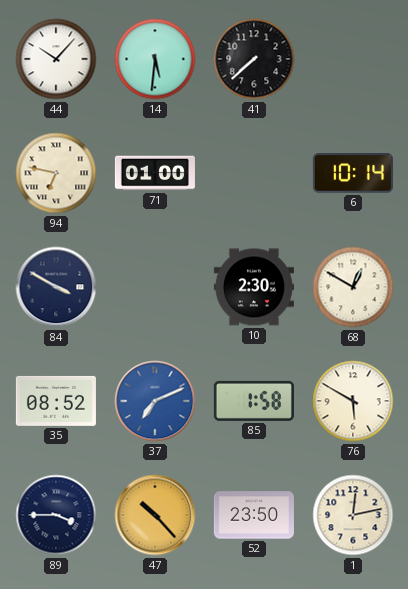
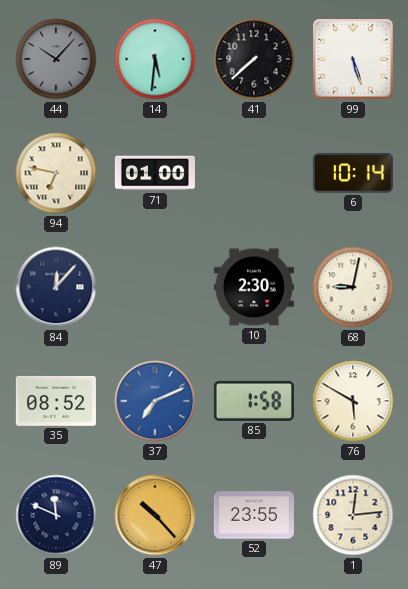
44 dial: white -> grey
99: none -> 5:27
84: 3:50 -> 12:07
68: 12:50 -> 9:02
89: 3:45 -> 11:49
52: 23:50 -> 23:55
1: 12:13 -> 12:14
